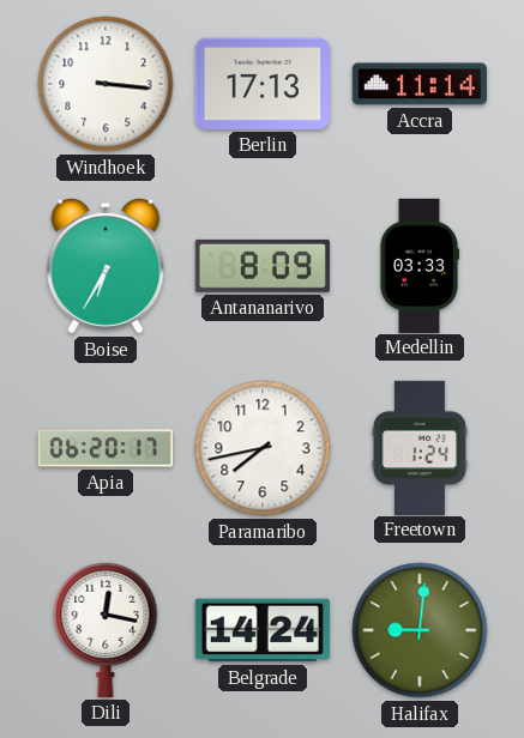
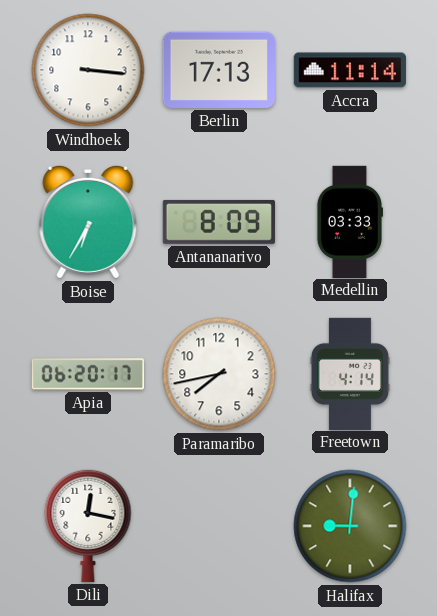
Freetown: 1:24 -> 4:14
Belgrade: 14:24 -> none
